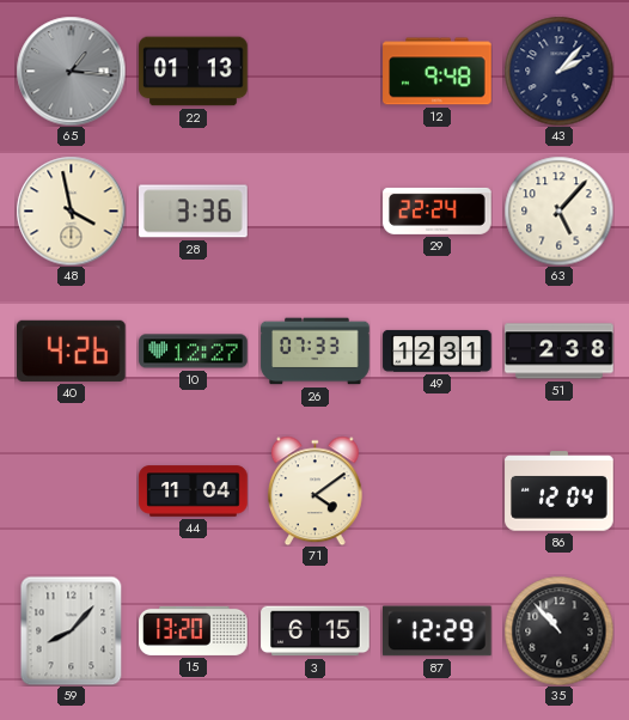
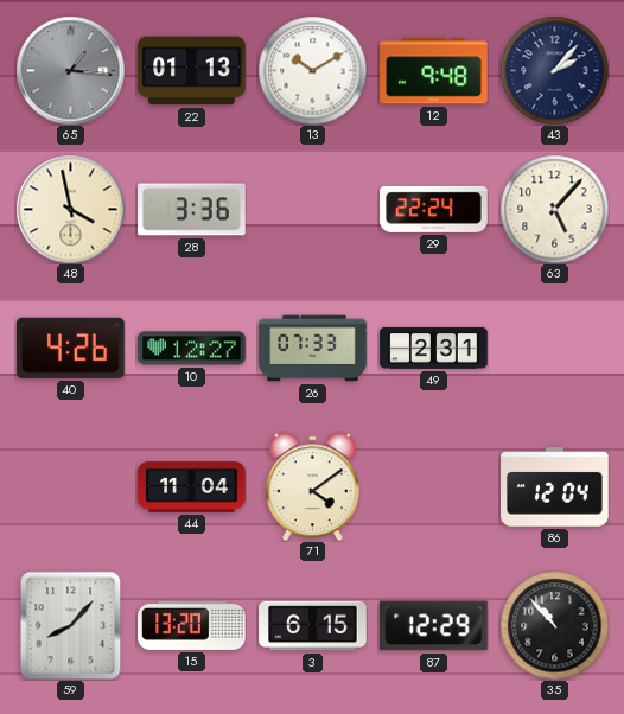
13: none -> 10:10
49: 12:31 -> 2:31
51: 2:38 -> none
